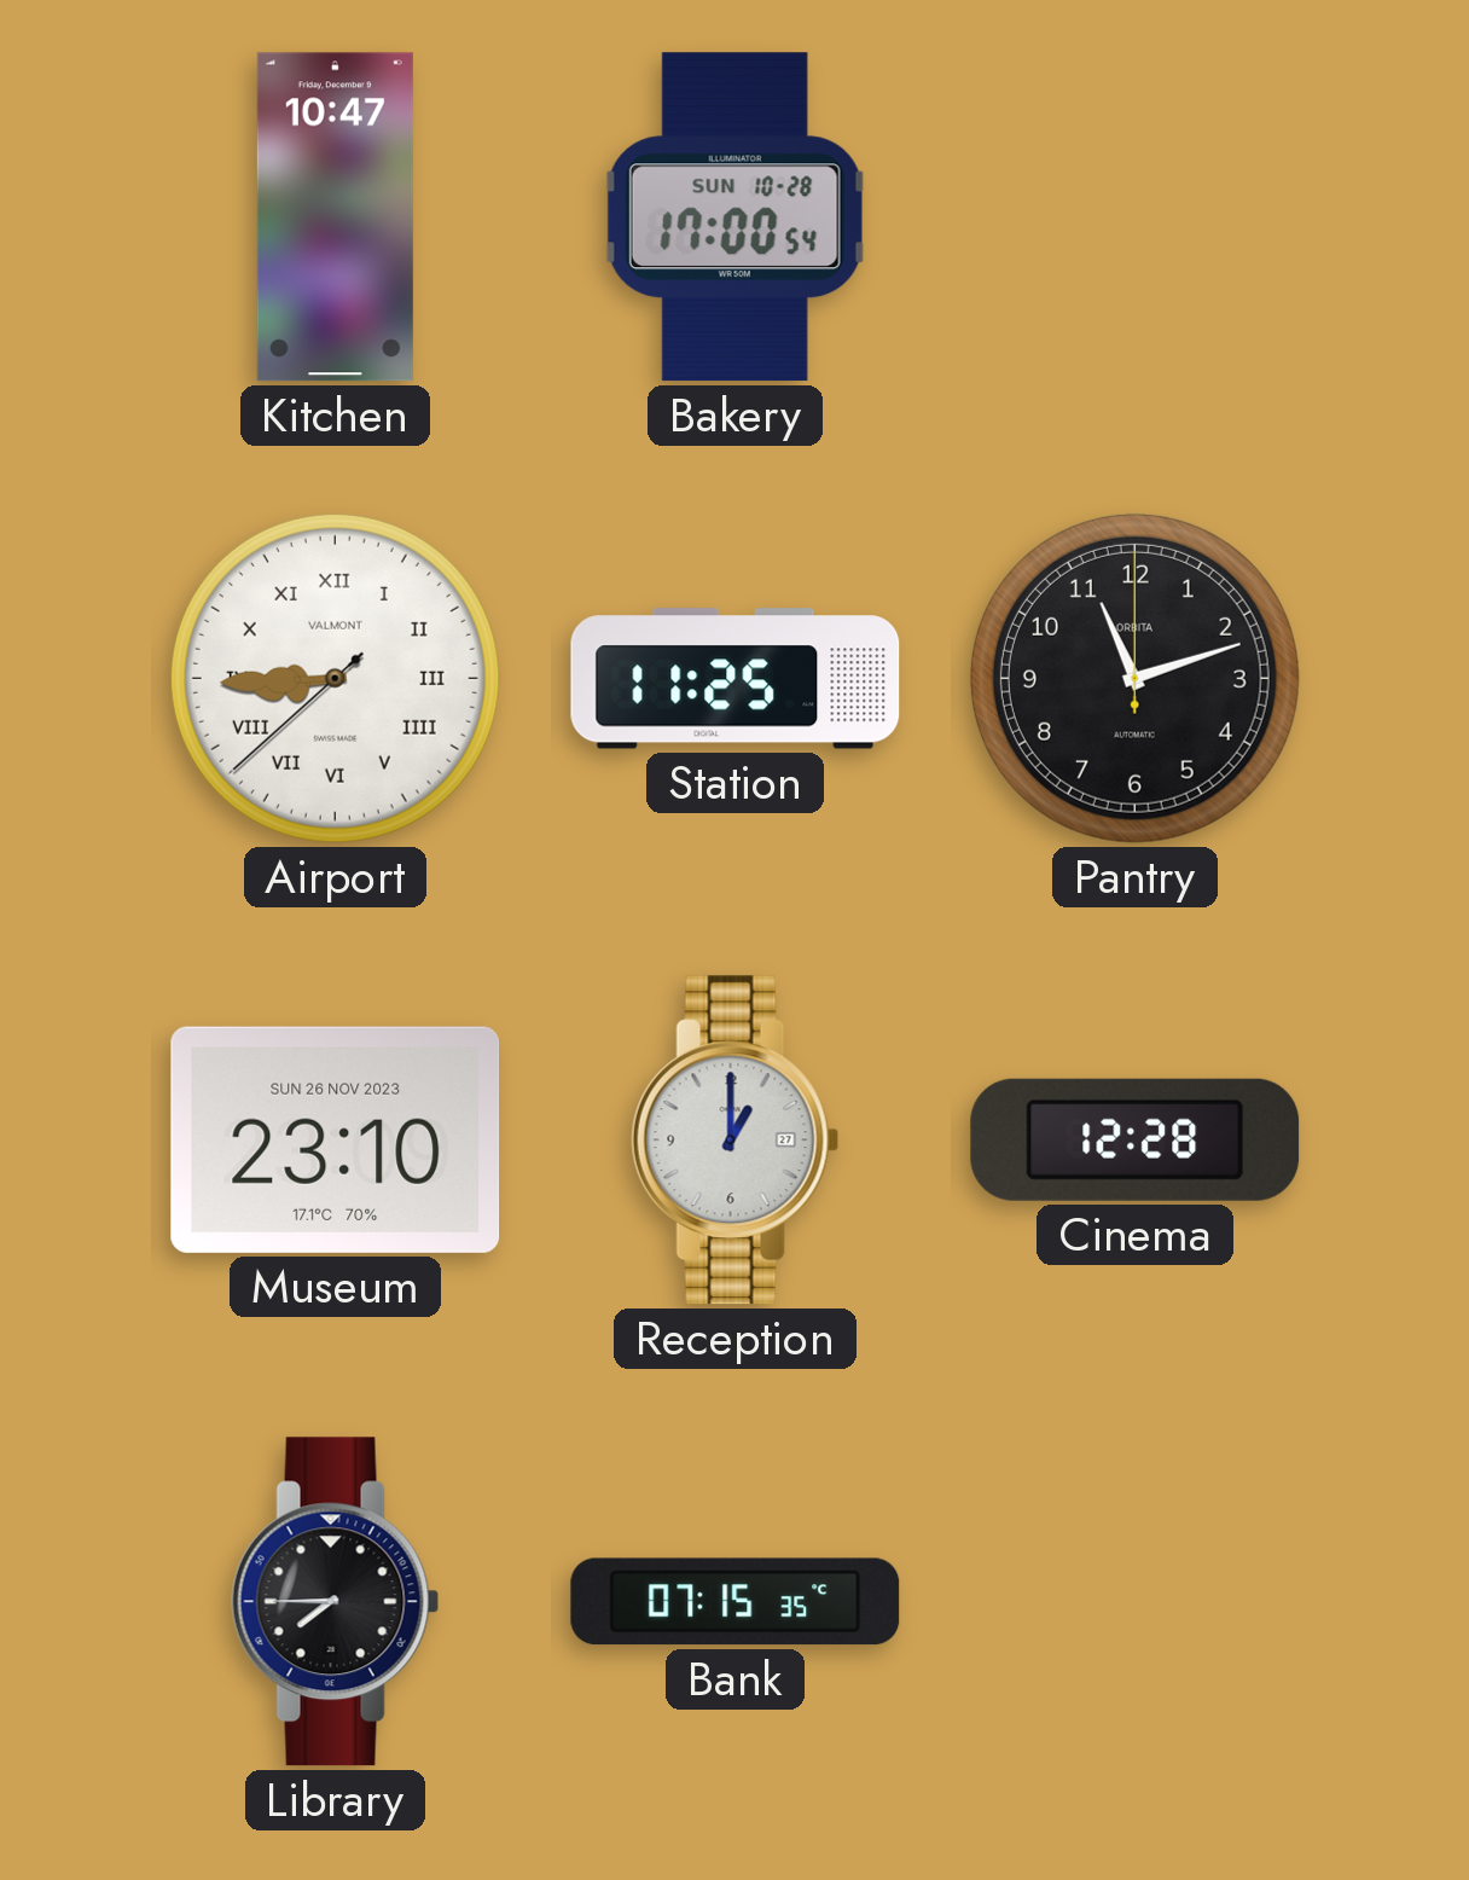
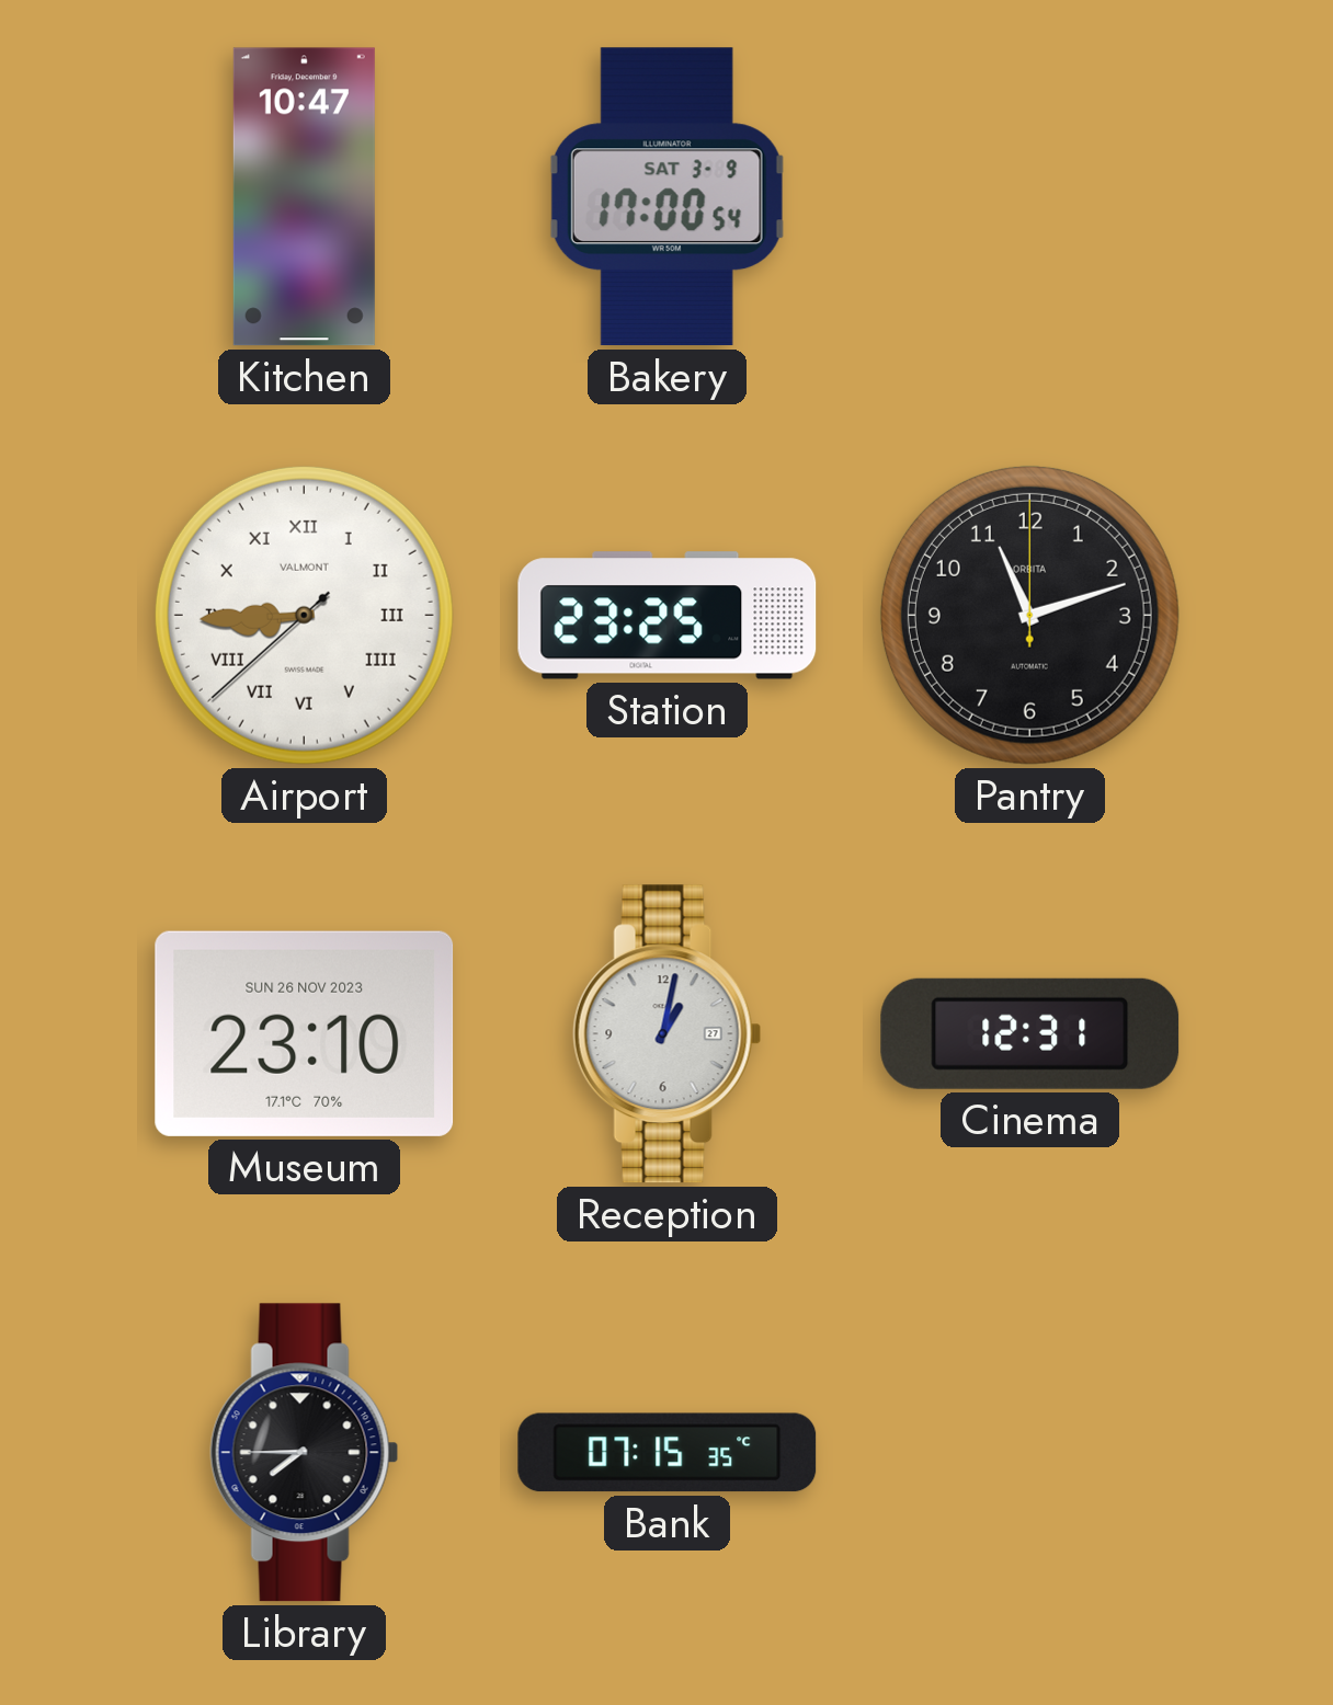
Bakery date: SUN 10-28 -> SAT 3-9
Station: 11:25 -> 23:25
Reception: 1:00 -> 1:02
Cinema: 12:28 -> 12:31
